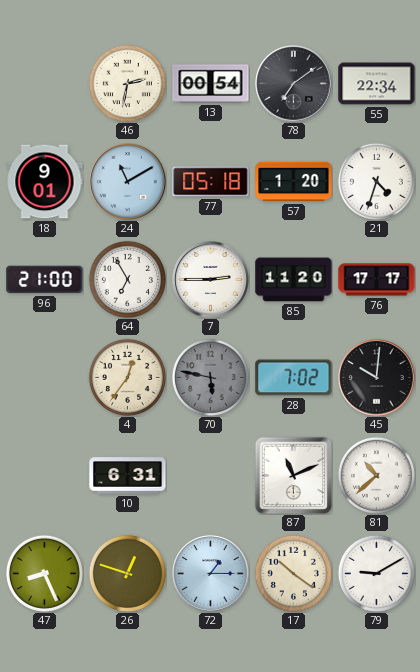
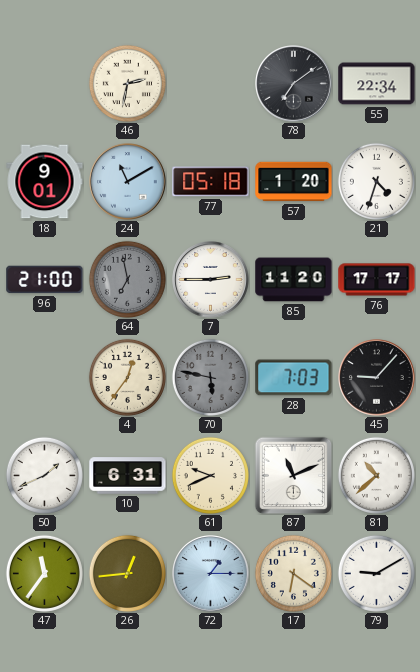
13: 00:54 -> none
64: 6:55 -> 6:58
64 dial: white -> grey
28: 7:02 -> 7:03
45: 10:01 -> 9:07
50: none -> 1:41
61: none -> 9:41
47: 8:26 -> 11:36
26: 12:48 -> 12:44
17: 10:21 -> 6:21
